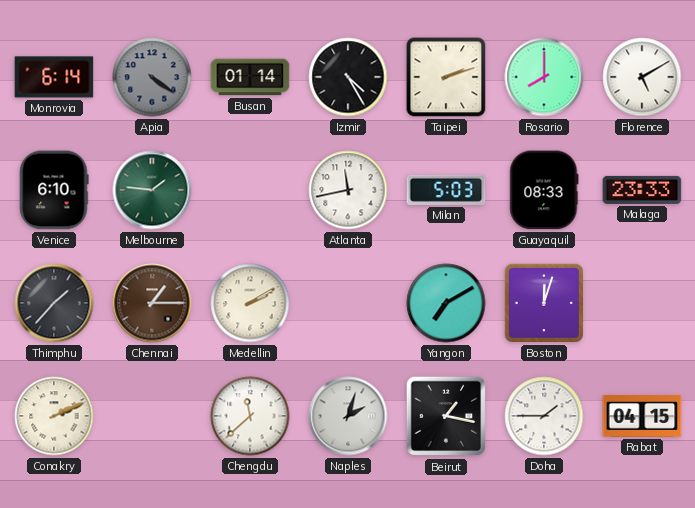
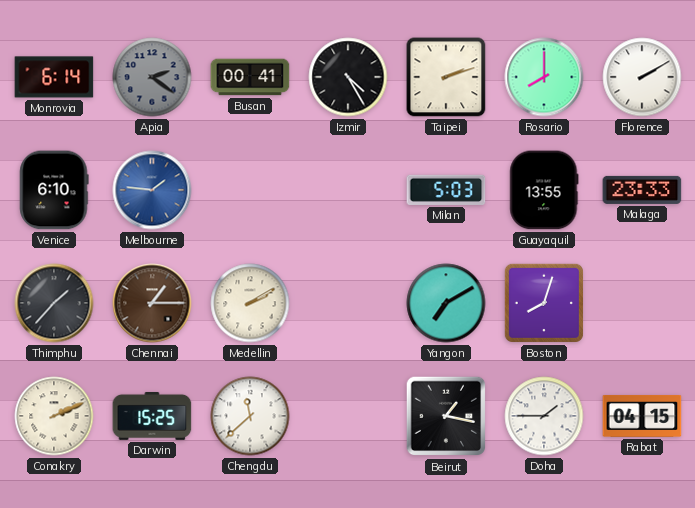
Apia: 4:21 -> 2:21
Busan: 01:14 -> 00:41
Florence: 5:10 -> 2:10
Melbourne dial: green -> blue
Atlanta: 11:43 -> none
Guayaquil: 08:33 -> 13:55
Boston: 12:03 -> 8:03
Darwin: none -> 15:25
Naples: 2:03 -> none
